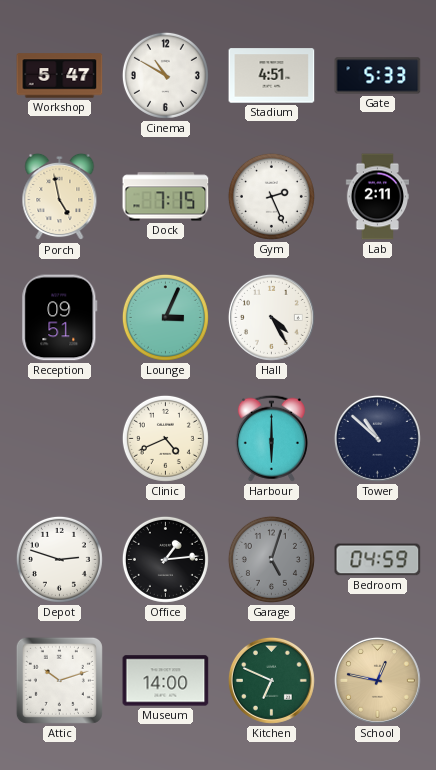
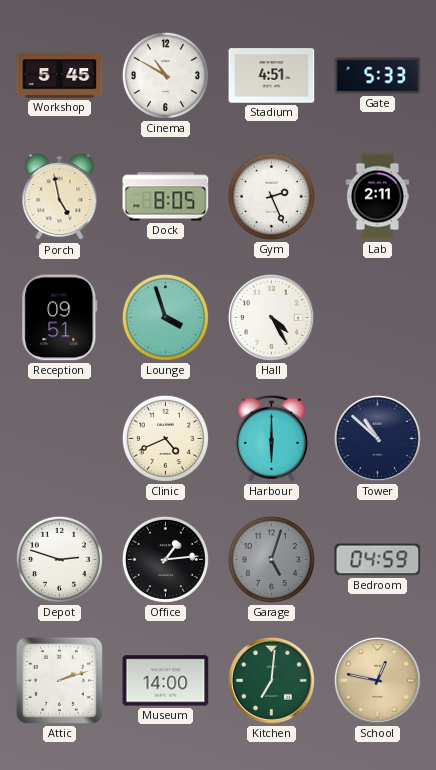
Workshop: 5:47 -> 5:45
Dock: 7:15 -> 8:05
Lounge: 3:04 -> 3:57
Attic: 10:12 -> 2:12
Kitchen: 6:49 -> 7:01
